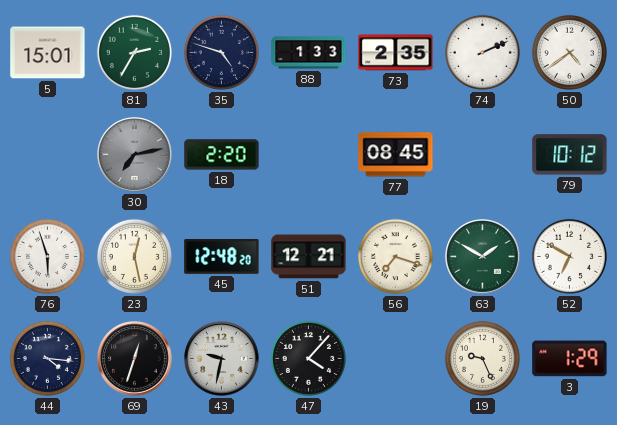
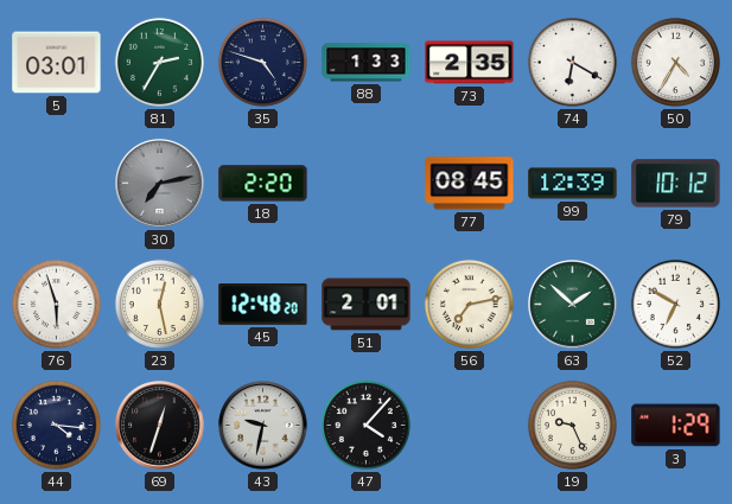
5: 15:01 -> 03:01
74: 2:11 -> 6:20
50: 4:39 -> 4:35
99: none -> 12:39
51: 12:21 -> 2:01
56: 7:18 -> 7:13
63: 1:50 -> 1:52
